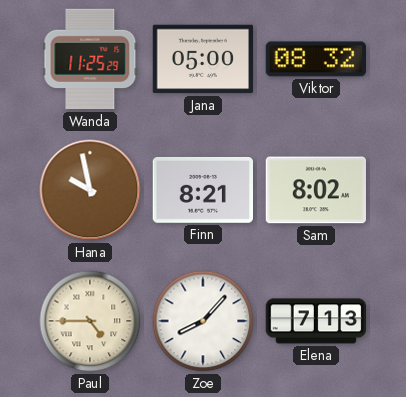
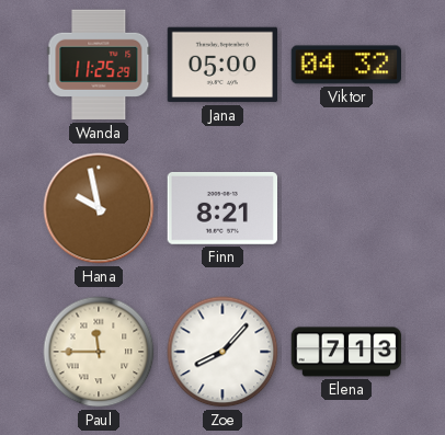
Viktor: 08:32 -> 04:32
Sam: 8:02 -> none
Paul: 4:45 -> 11:45
